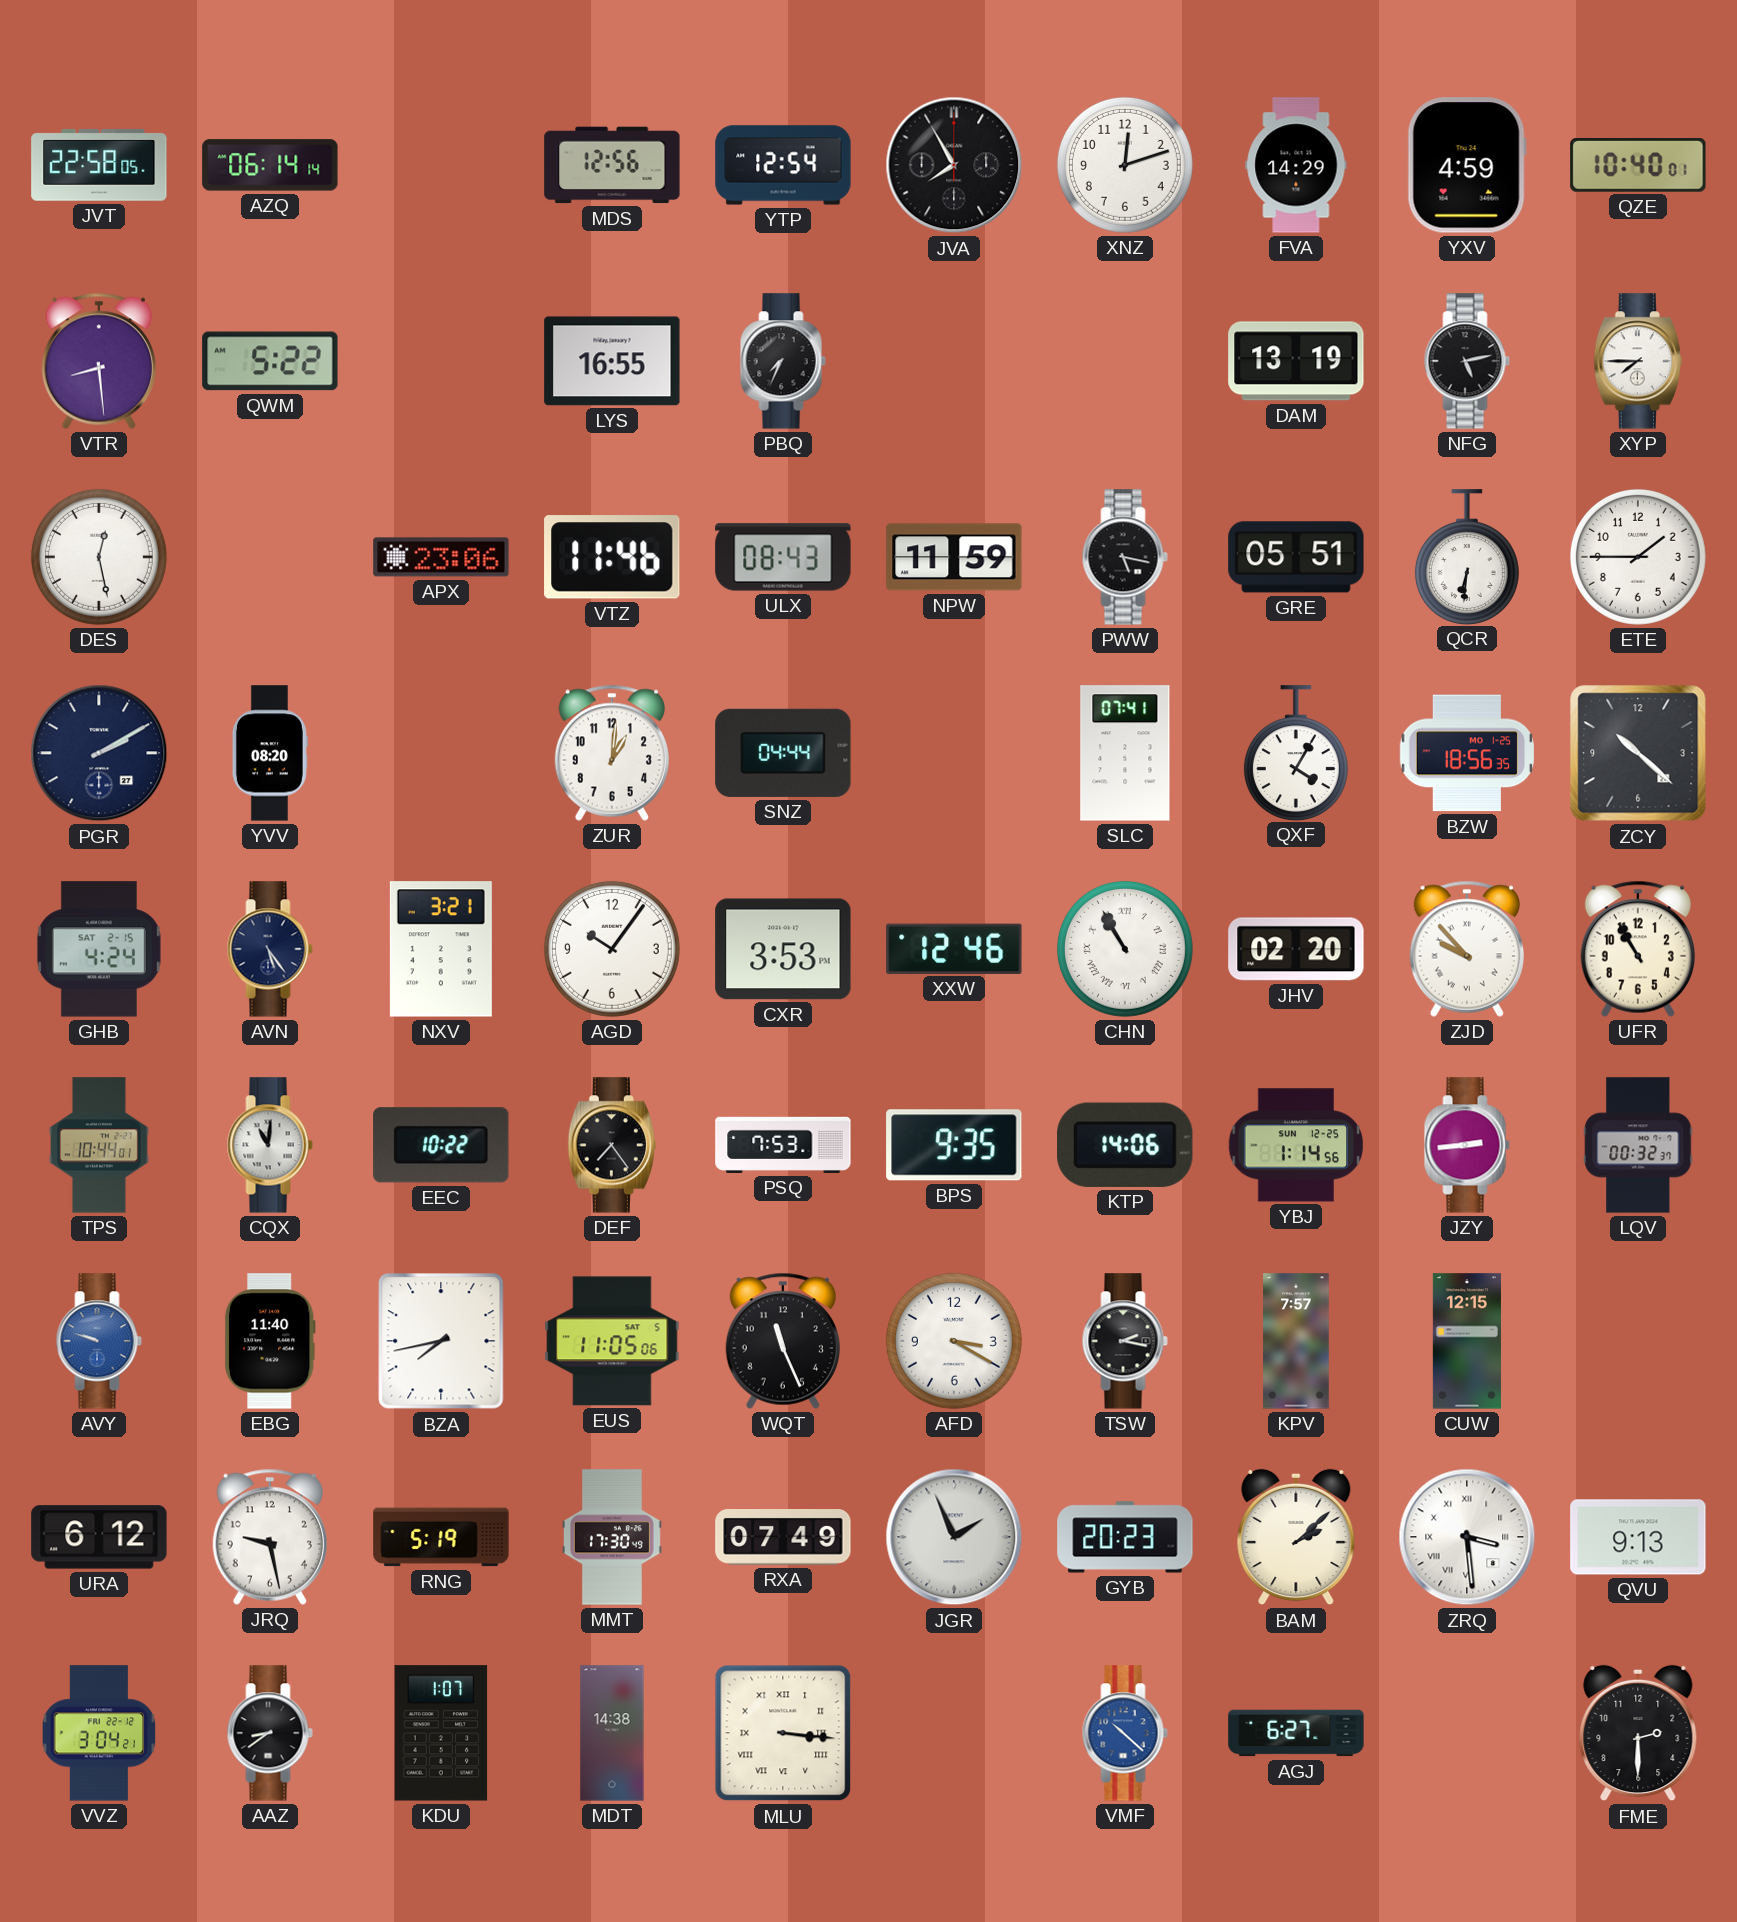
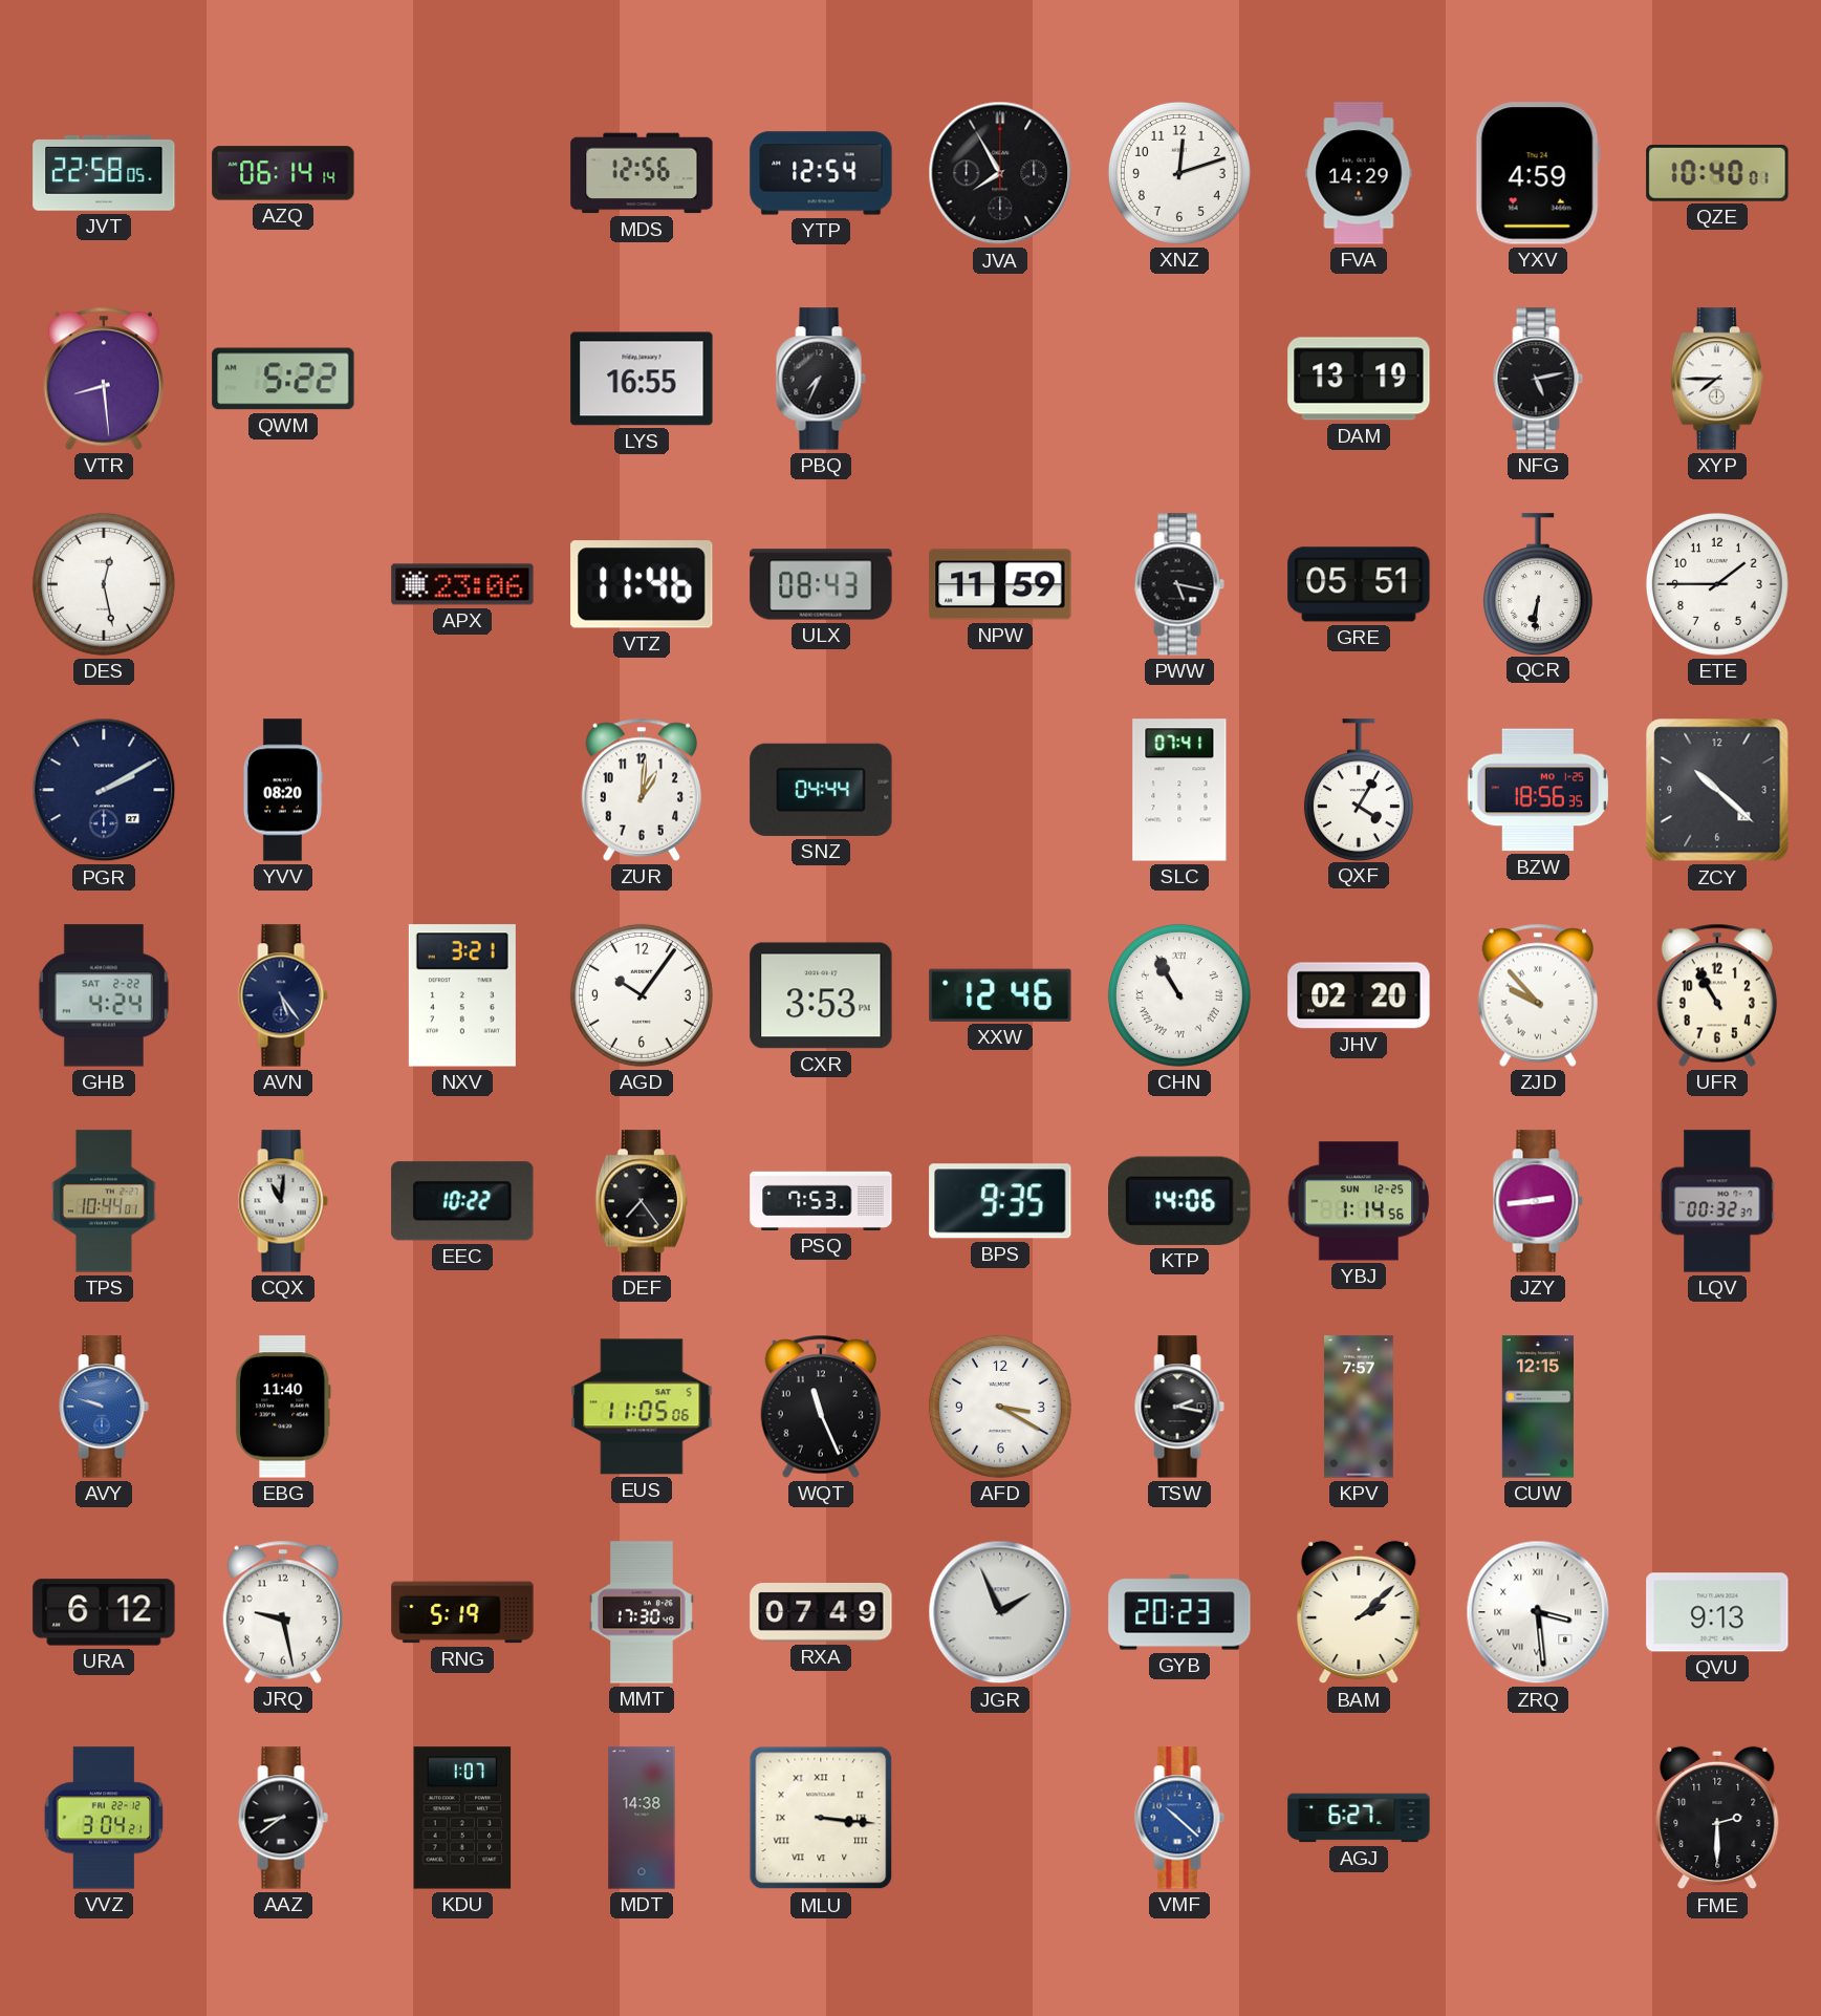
GHB date: SAT 2-15 -> SAT 2-22
BZA: 7:43 -> none
